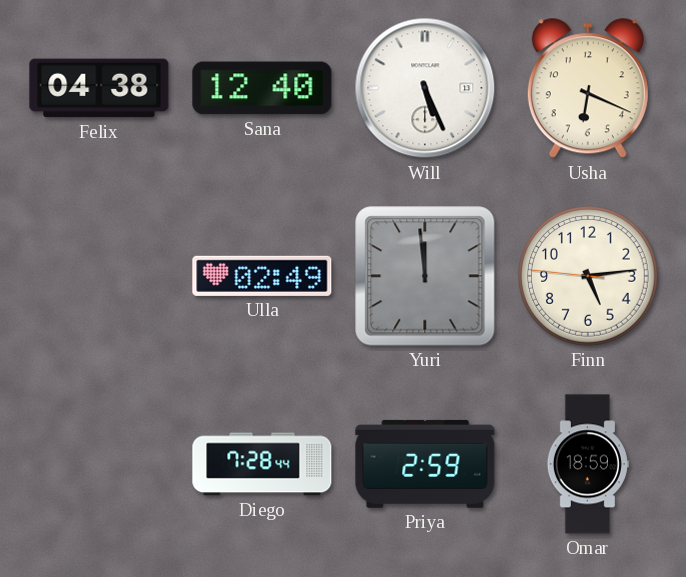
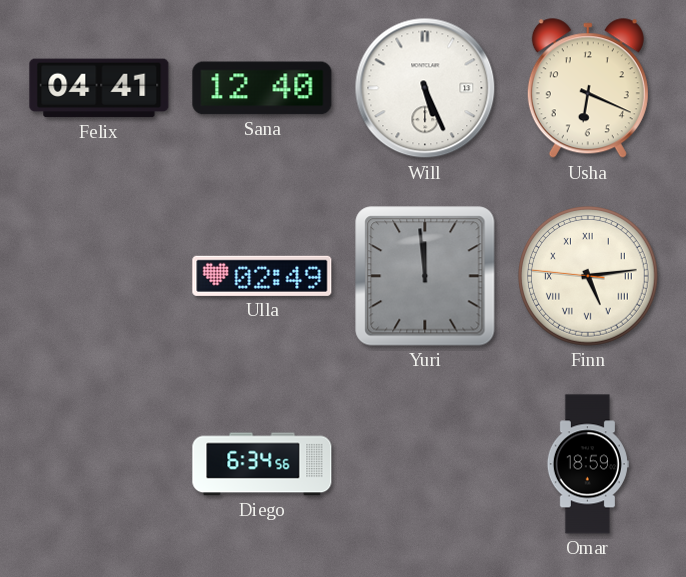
Felix: 04:38 -> 04:41
Finn numerals: Arabic -> Roman
Diego: 7:28 -> 6:34
Priya: 2:59 -> none
